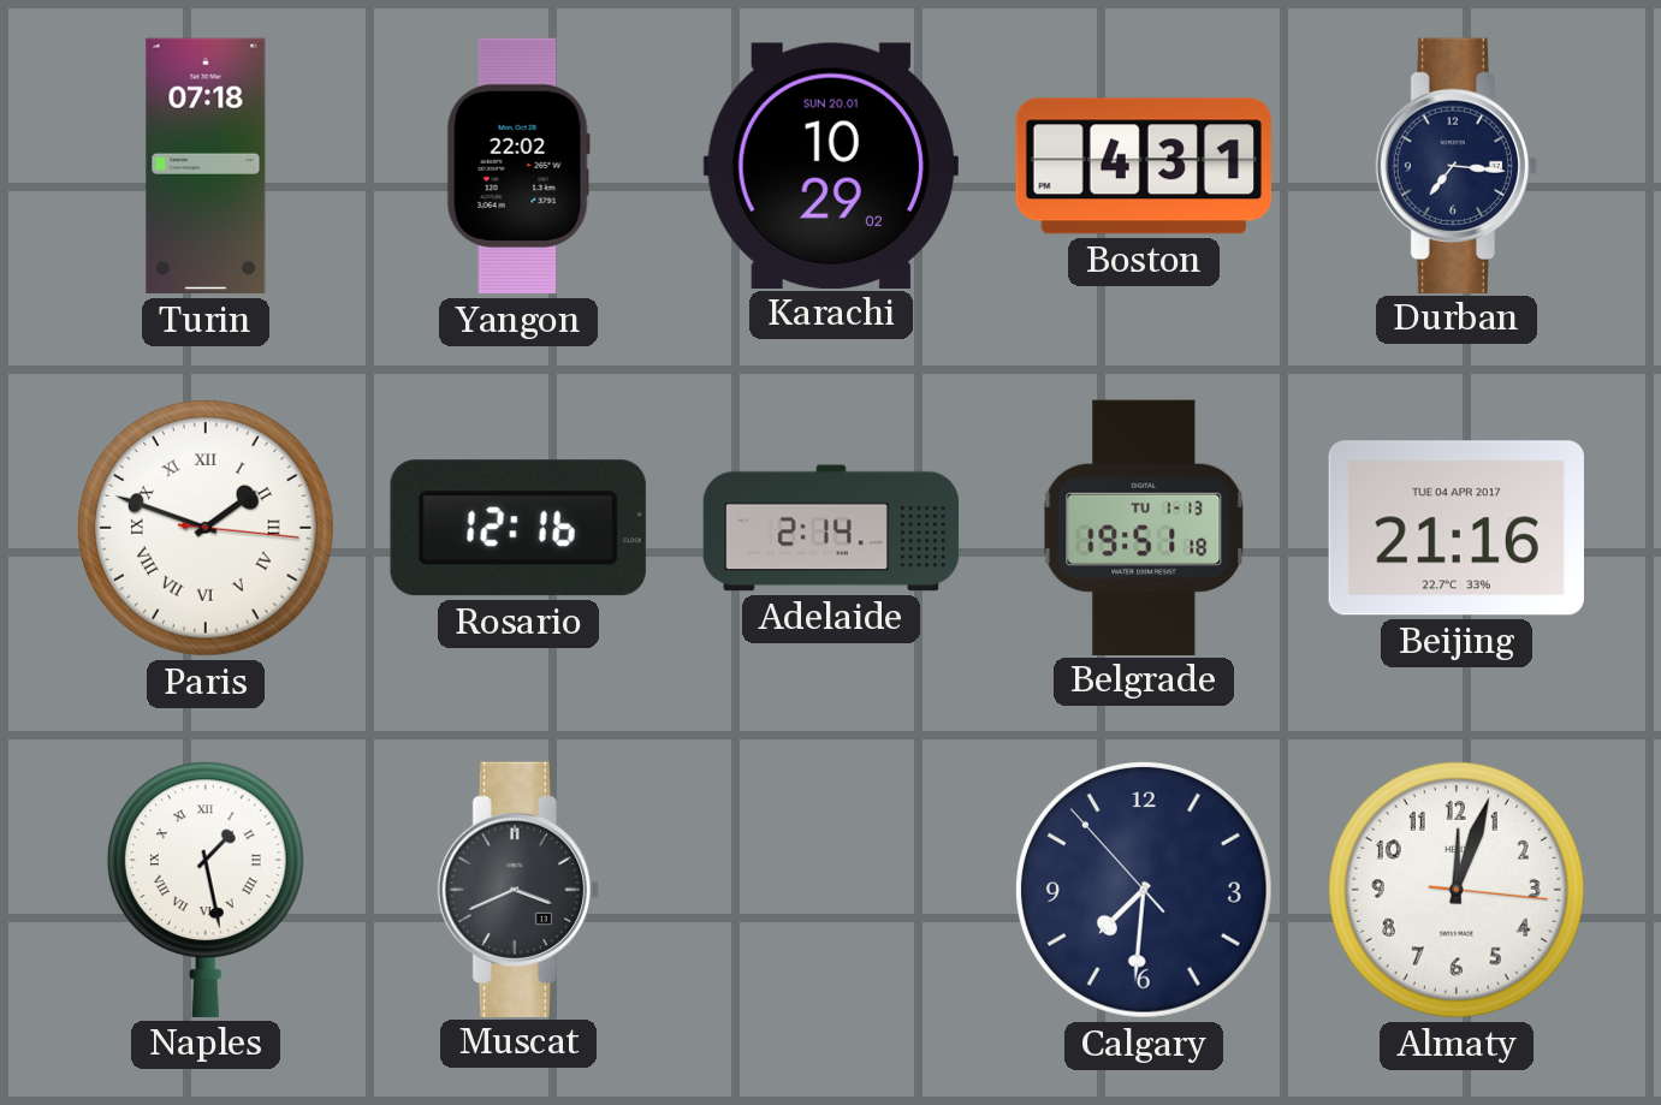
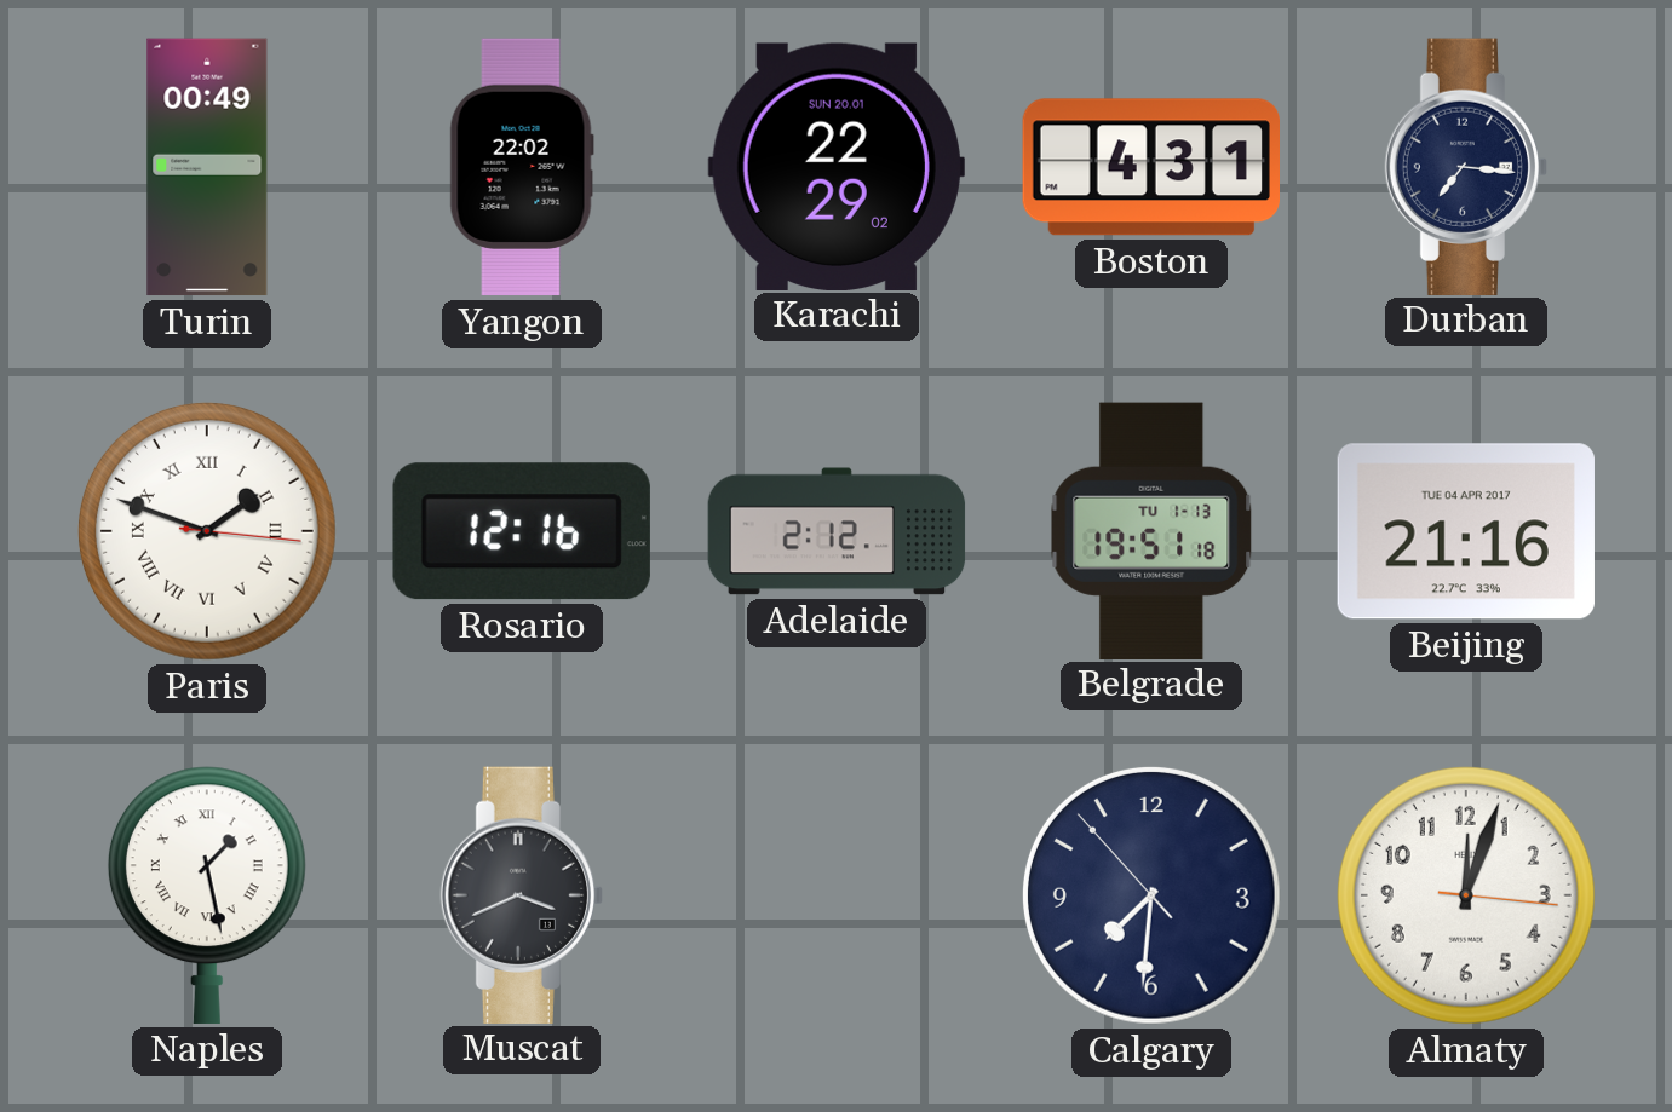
Turin: 07:18 -> 00:49
Karachi: 10:29 -> 22:29
Adelaide: 2:14 -> 2:12
